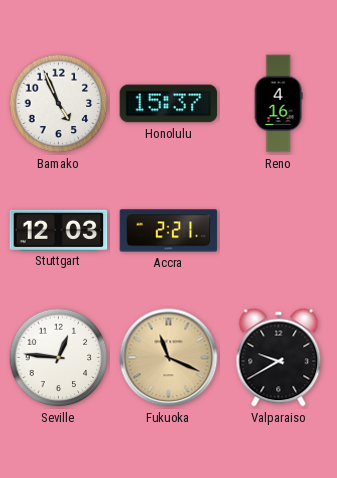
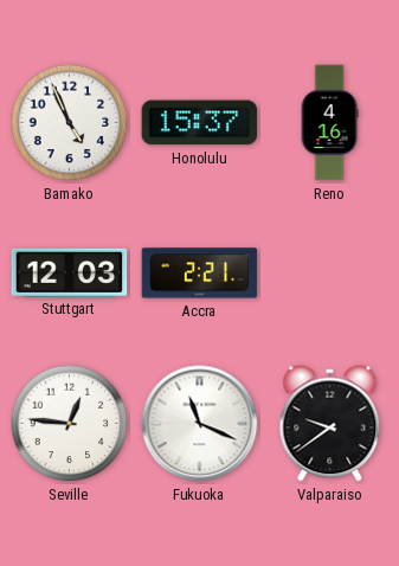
Fukuoka dial: champagne -> white
Valparaiso: 9:40 -> 9:39
